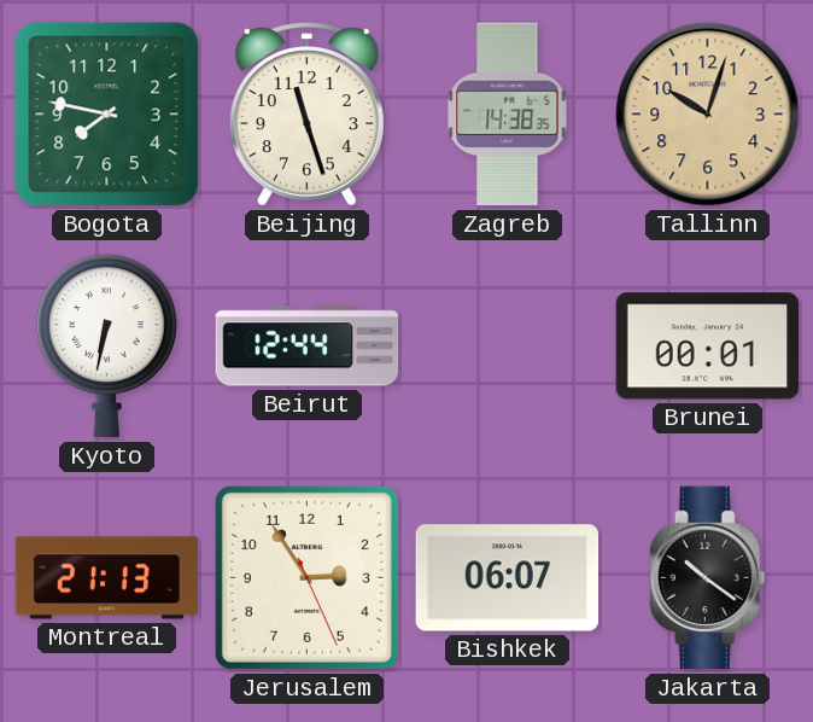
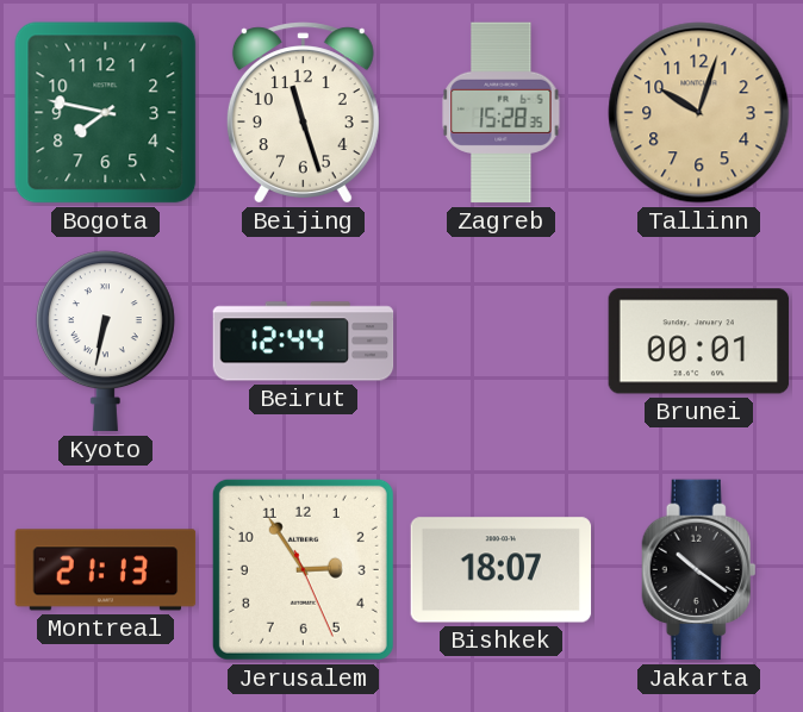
Zagreb: 14:38 -> 15:28
Bishkek: 06:07 -> 18:07
